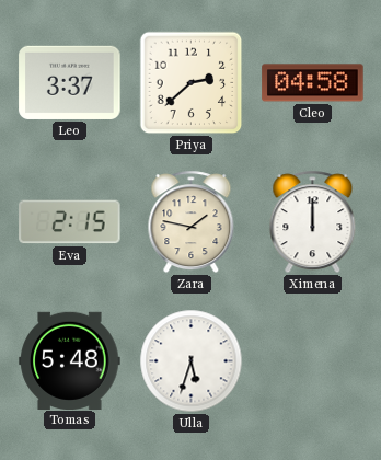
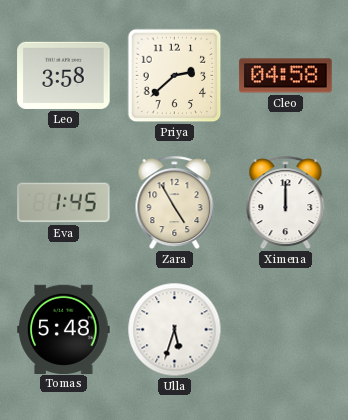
Leo: 3:37 -> 3:58
Eva: 2:15 -> 1:45
Zara: 1:47 -> 4:55
